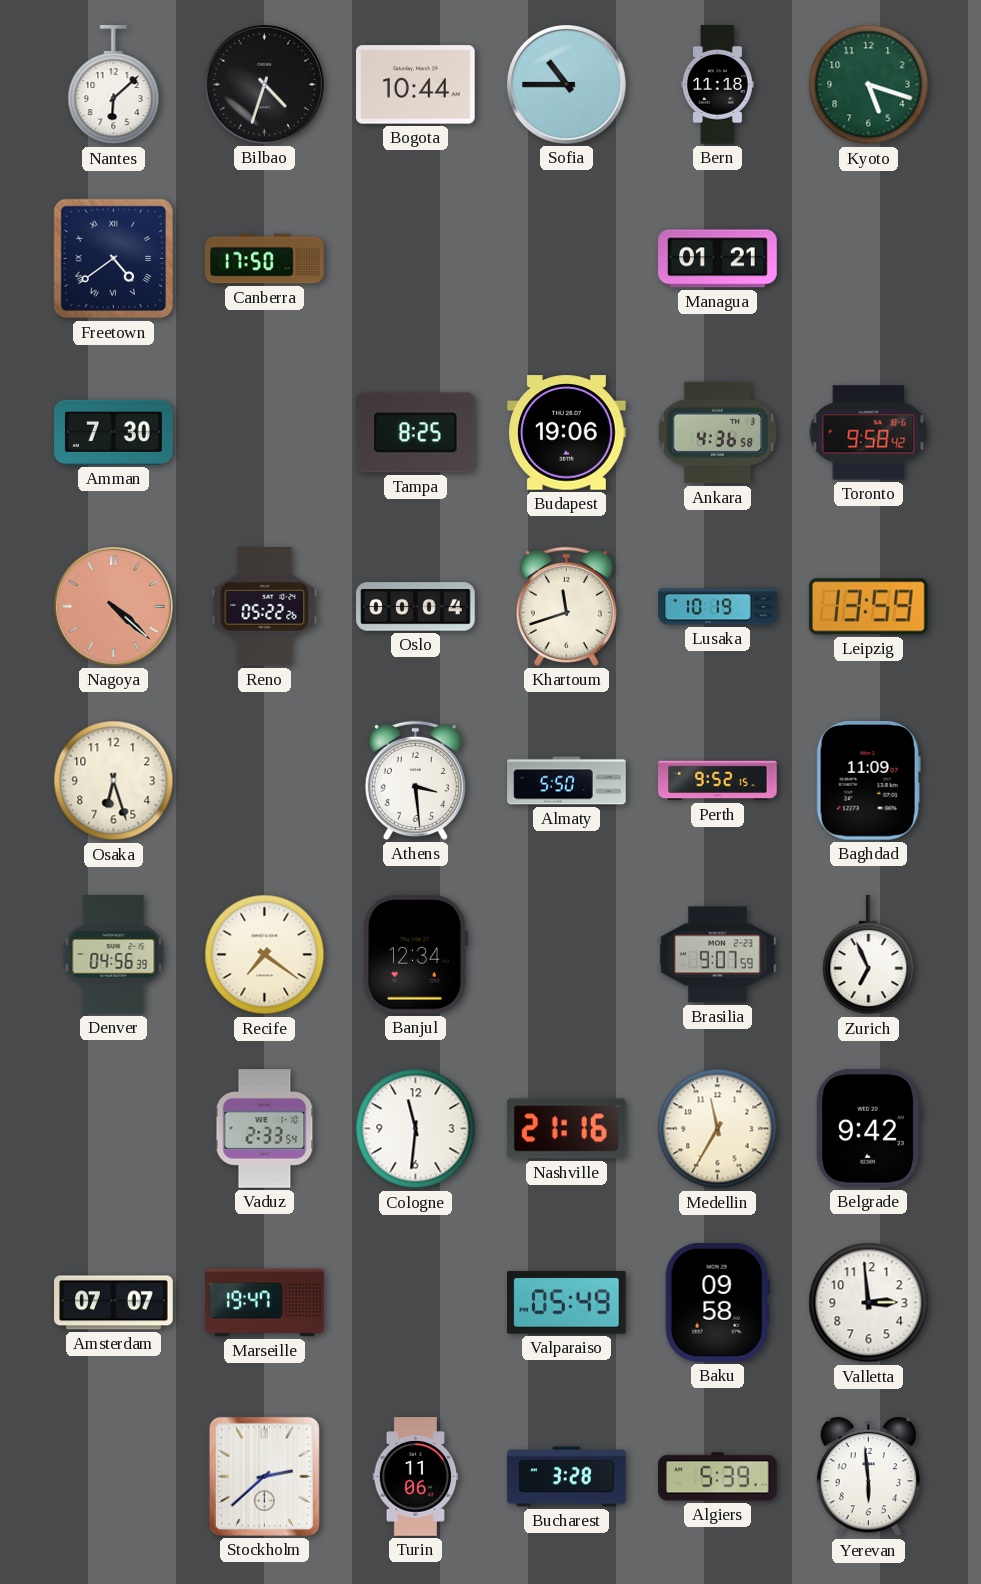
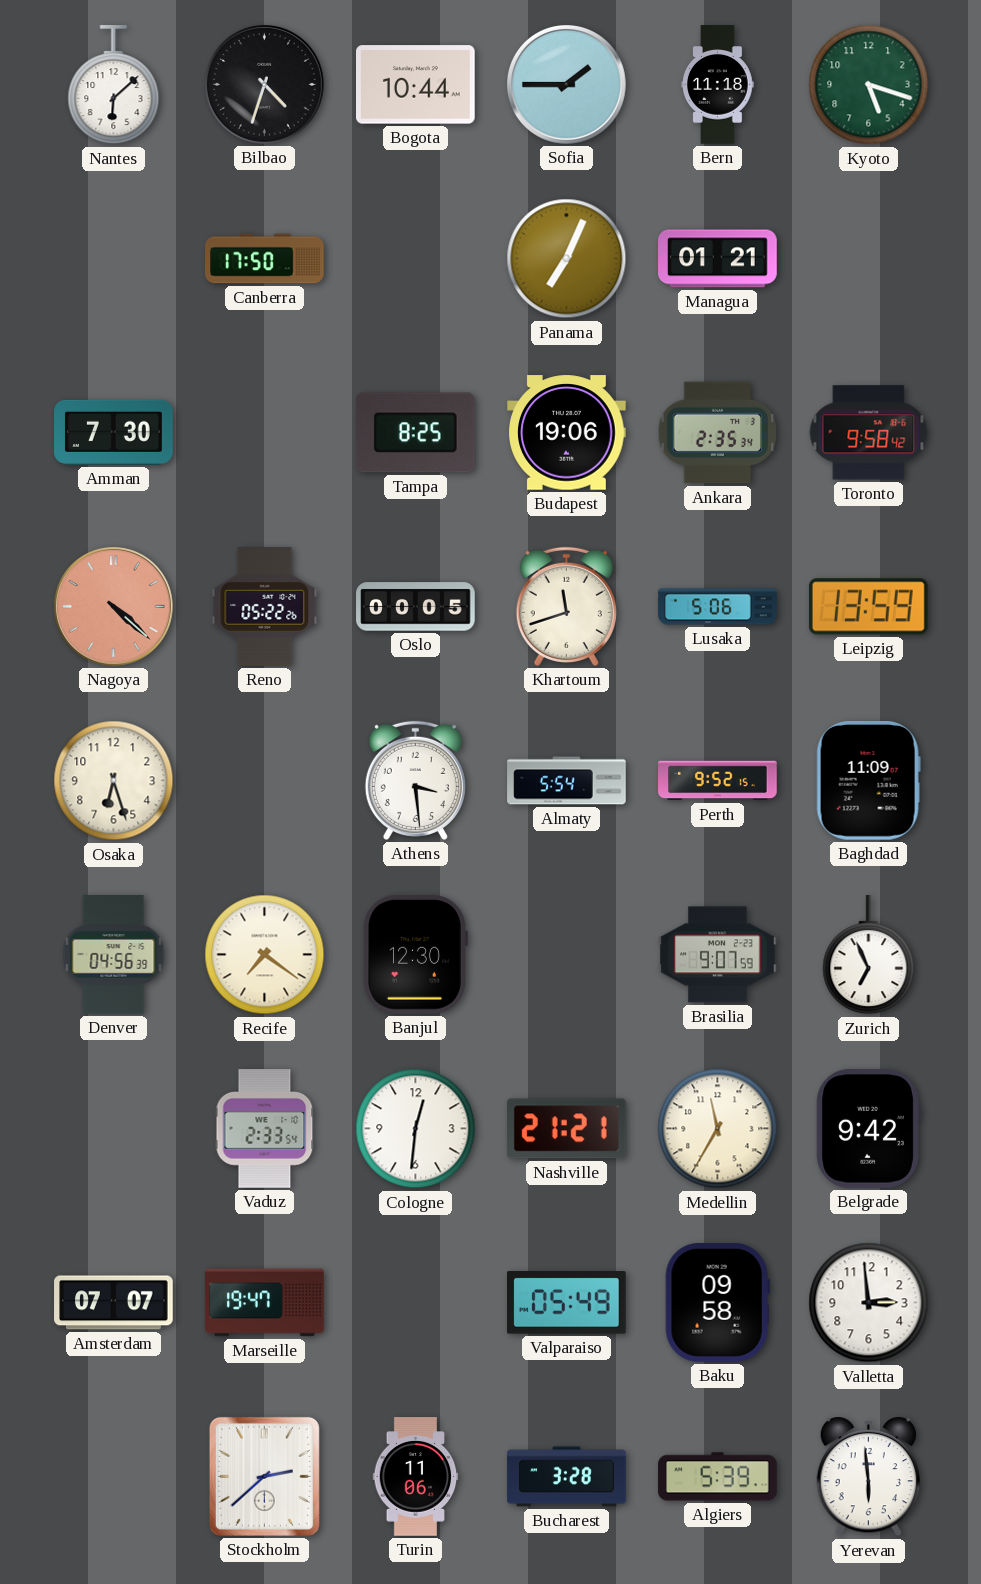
Sofia: 10:45 -> 1:45
Freetown: 4:39 -> none
Panama: none -> 7:04
Ankara: 4:36 -> 2:35
Oslo: 00:04 -> 00:05
Lusaka: 10:19 -> 5:06
Almaty: 5:50 -> 5:54
Banjul: 12:34 -> 12:30
Cologne: 11:31 -> 12:31
Nashville: 21:16 -> 21:21
